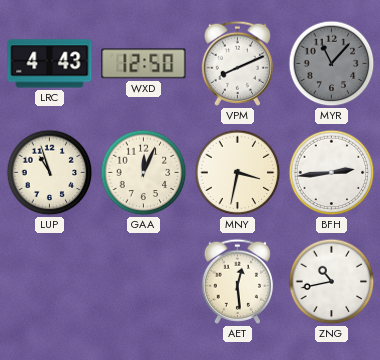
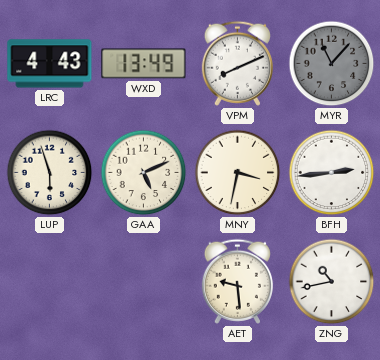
WXD: 12:50 -> 13:49
LUP: 10:57 -> 5:57
GAA: 12:04 -> 5:11
AET: 12:29 -> 9:29
